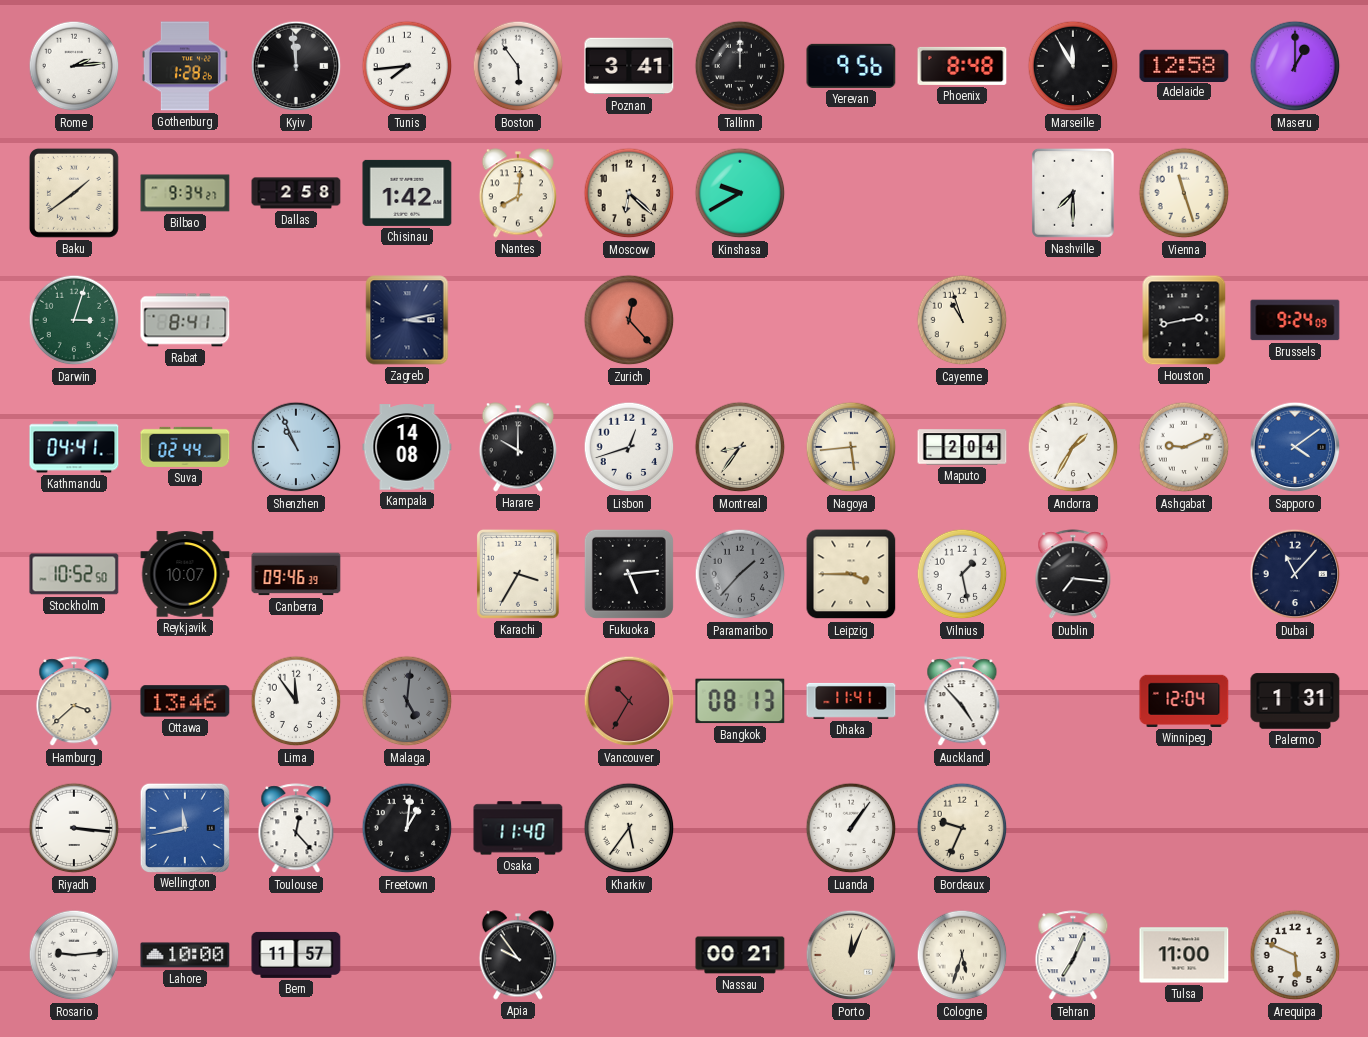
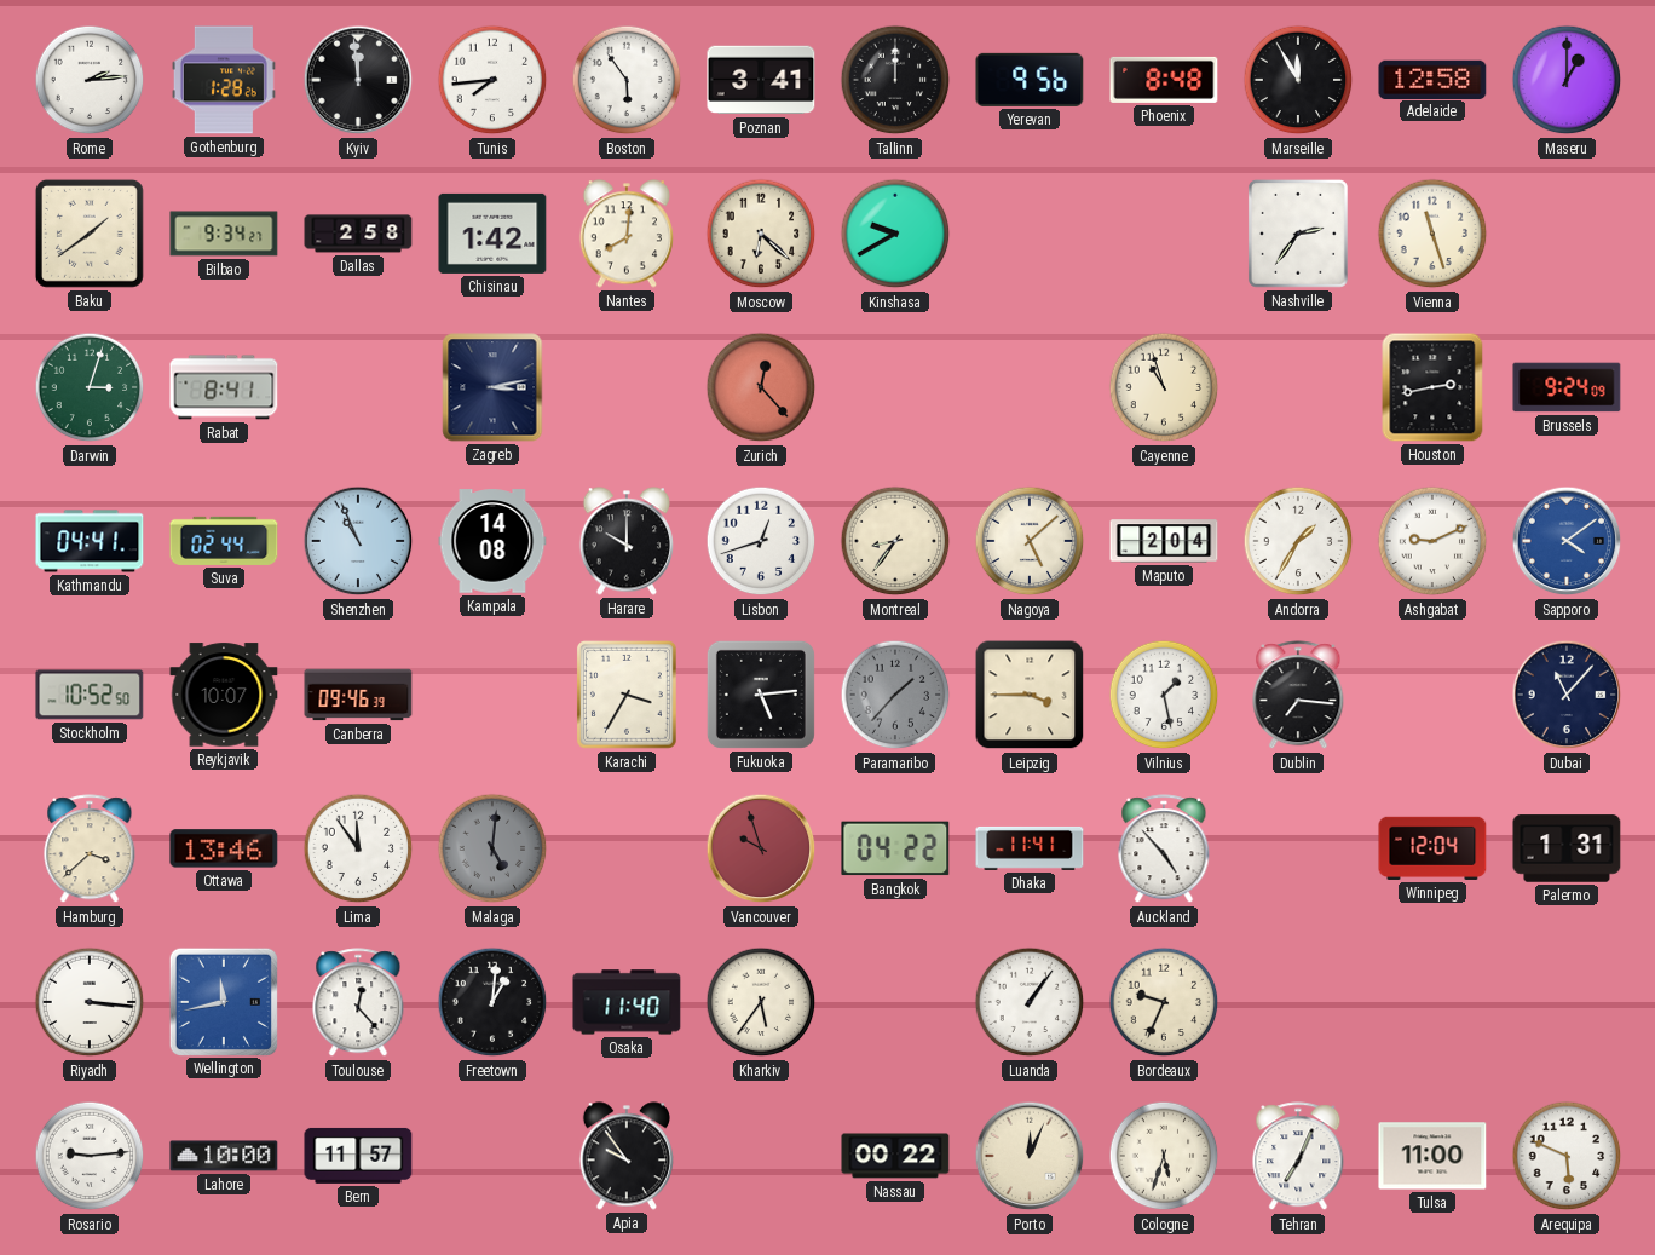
Nashville: 7:30 -> 2:36
Nagoya: 5:44 -> 5:08
Vancouver: 10:35 -> 9:57
Bangkok: 08:13 -> 04:22
Nassau: 00:21 -> 00:22
